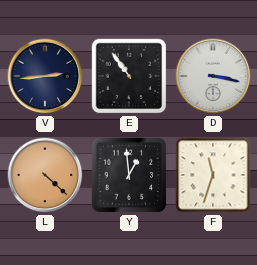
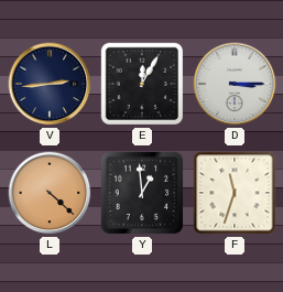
E: 10:54 -> 12:05
D: 3:17 -> 3:15
